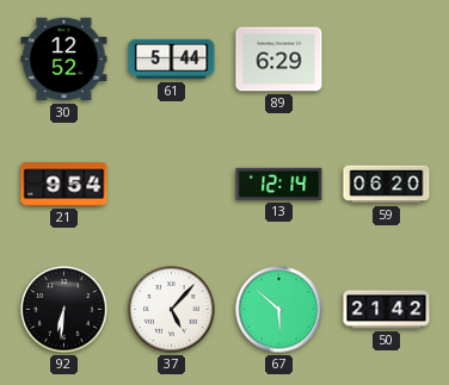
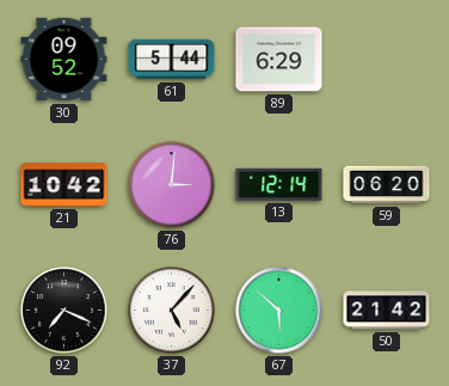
30: 12:52 -> 09:52
21: 9:54 -> 10:42
76: none -> 3:01
92: 6:31 -> 7:19
